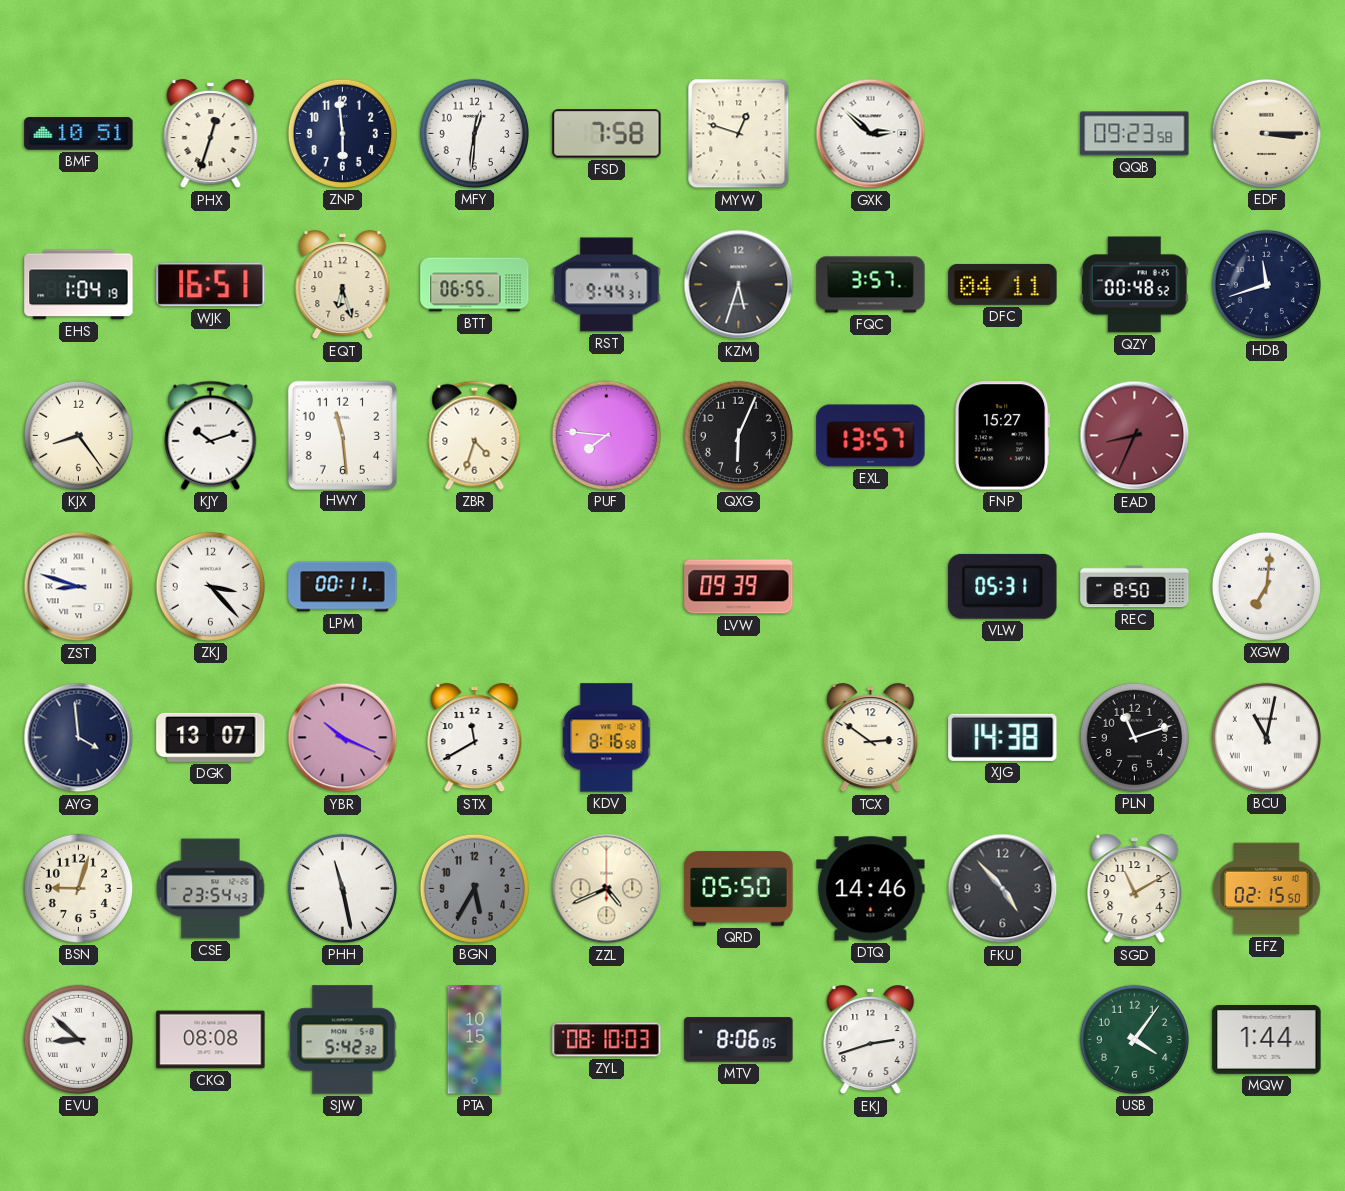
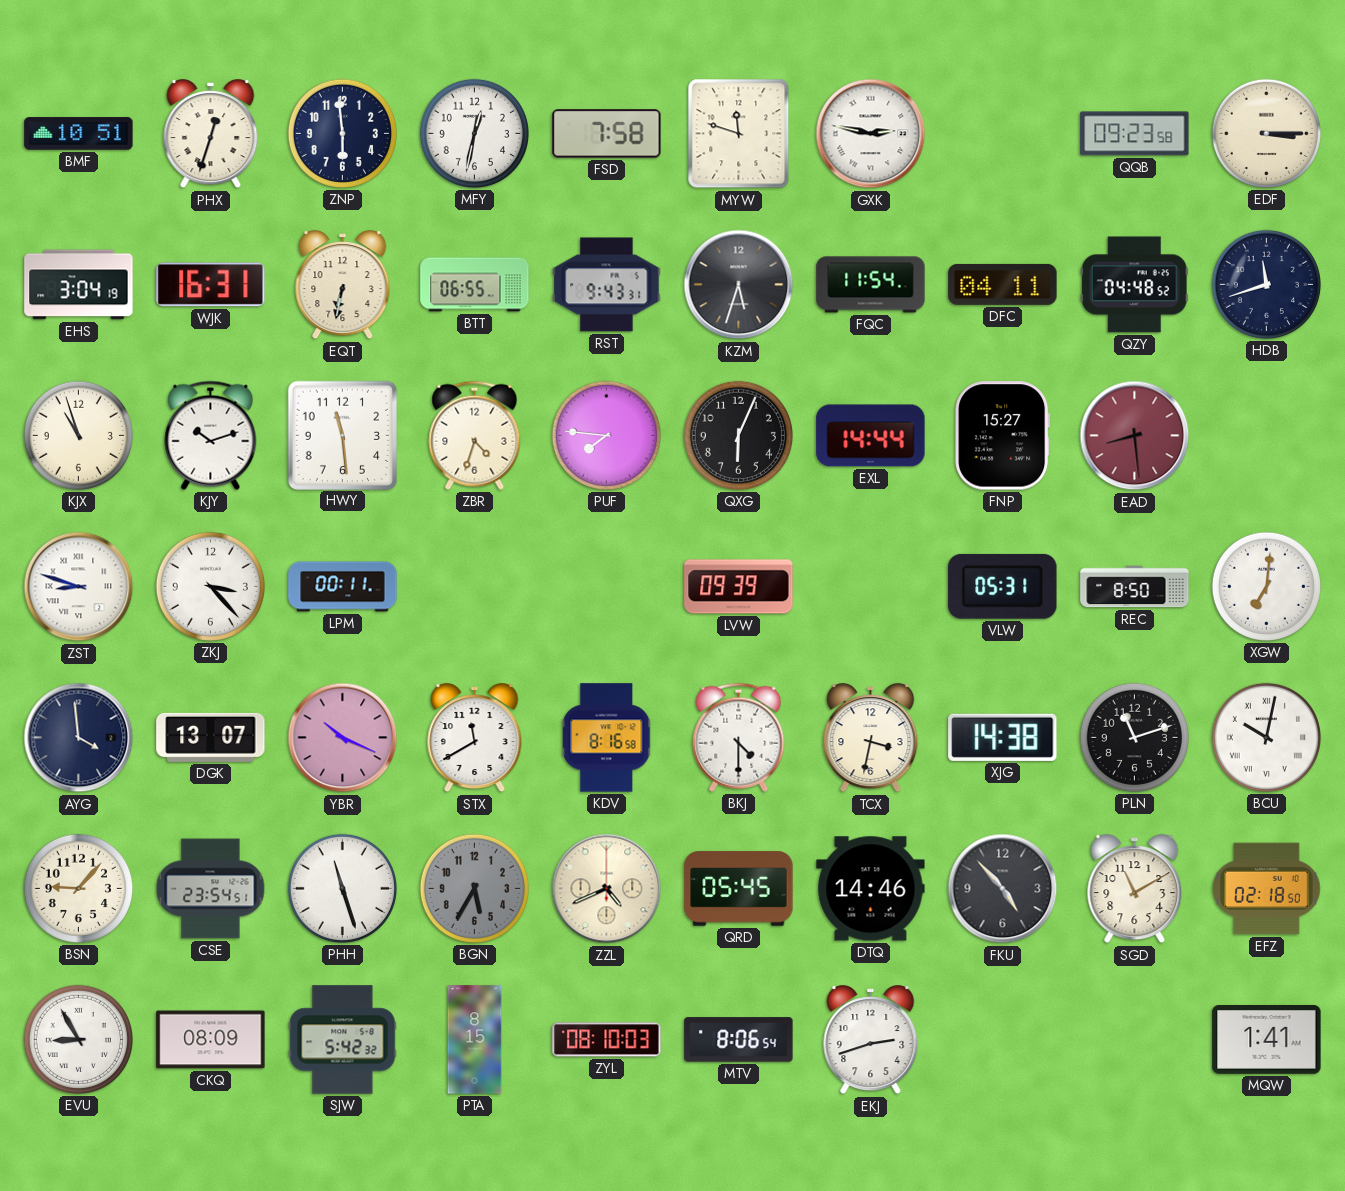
MFY: 12:31 -> 12:32
MYW: 12:48 -> 11:48
GXK: 2:52 -> 2:47
EHS: 1:04 -> 3:04
WJK: 16:51 -> 16:31
EQT: 6:27 -> 6:32
RST: 9:44 -> 9:43
FQC: 3:57 -> 11:54
QZY: 00:48 -> 04:48
KJX: 8:24 -> 10:57
EXL: 13:57 -> 14:44
EAD: 8:34 -> 8:29
BKJ: none -> 4:30
TCX: 2:51 -> 3:32
BCU: 11:02 -> 10:02
BSN: 9:03 -> 9:07
CSE: 23:54:43 -> 23:54:51
PHH: 11:28 -> 11:27
QRD: 05:50 -> 05:45
EFZ: 02:15 -> 02:18
EVU: 8:52 -> 8:55
CKQ: 08:08 -> 08:09
PTA: 10:15 -> 8:15
MTV: 8:06:05 -> 8:06:54
USB: 4:06 -> none
MQW: 1:44 -> 1:41
